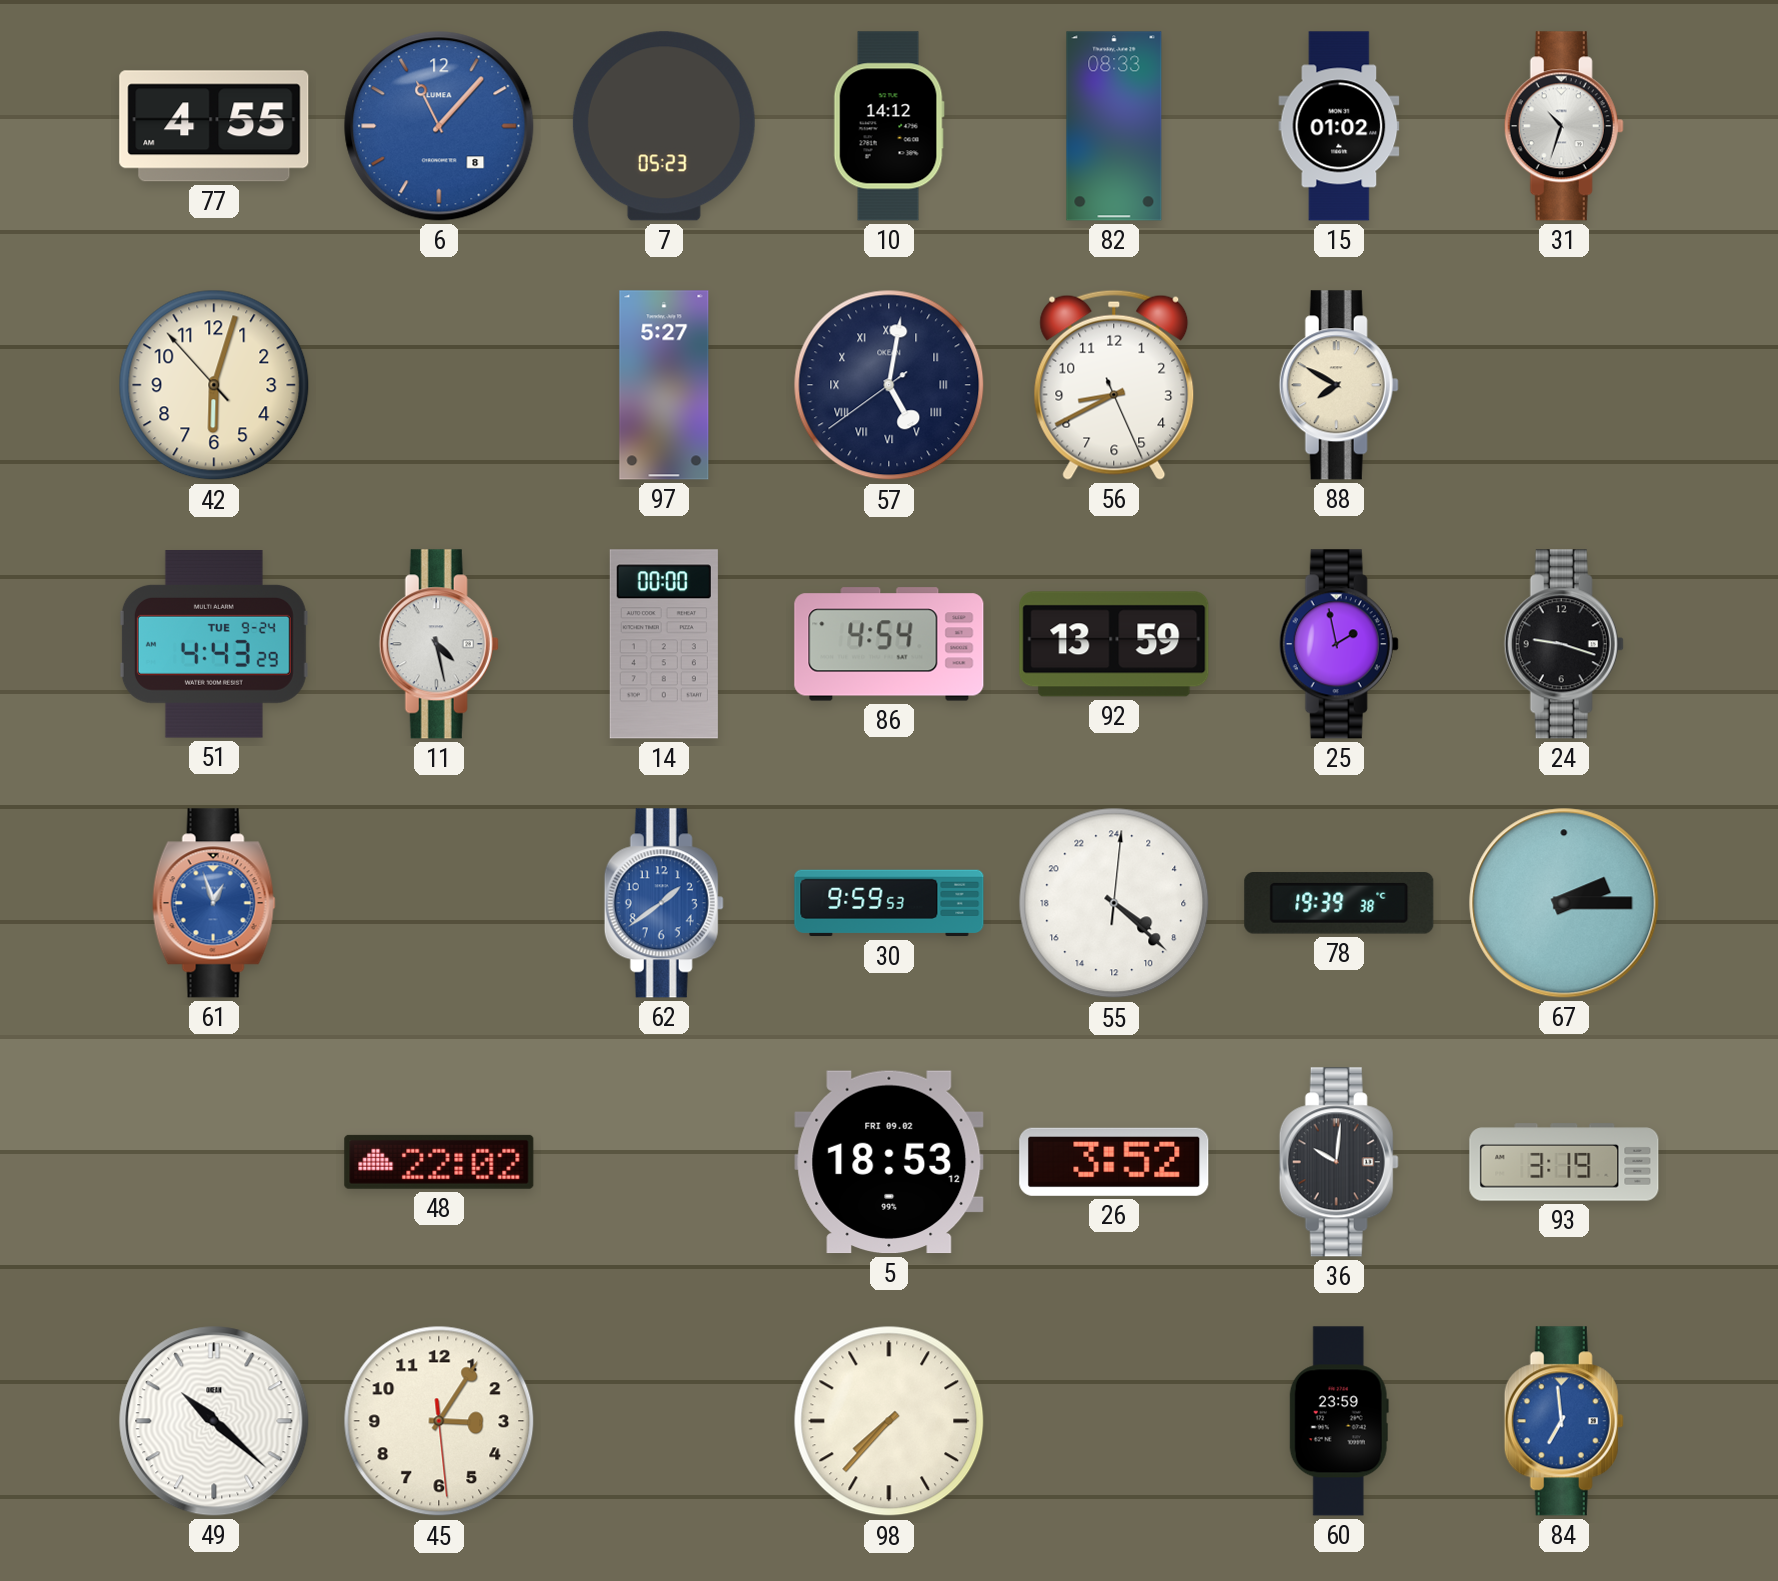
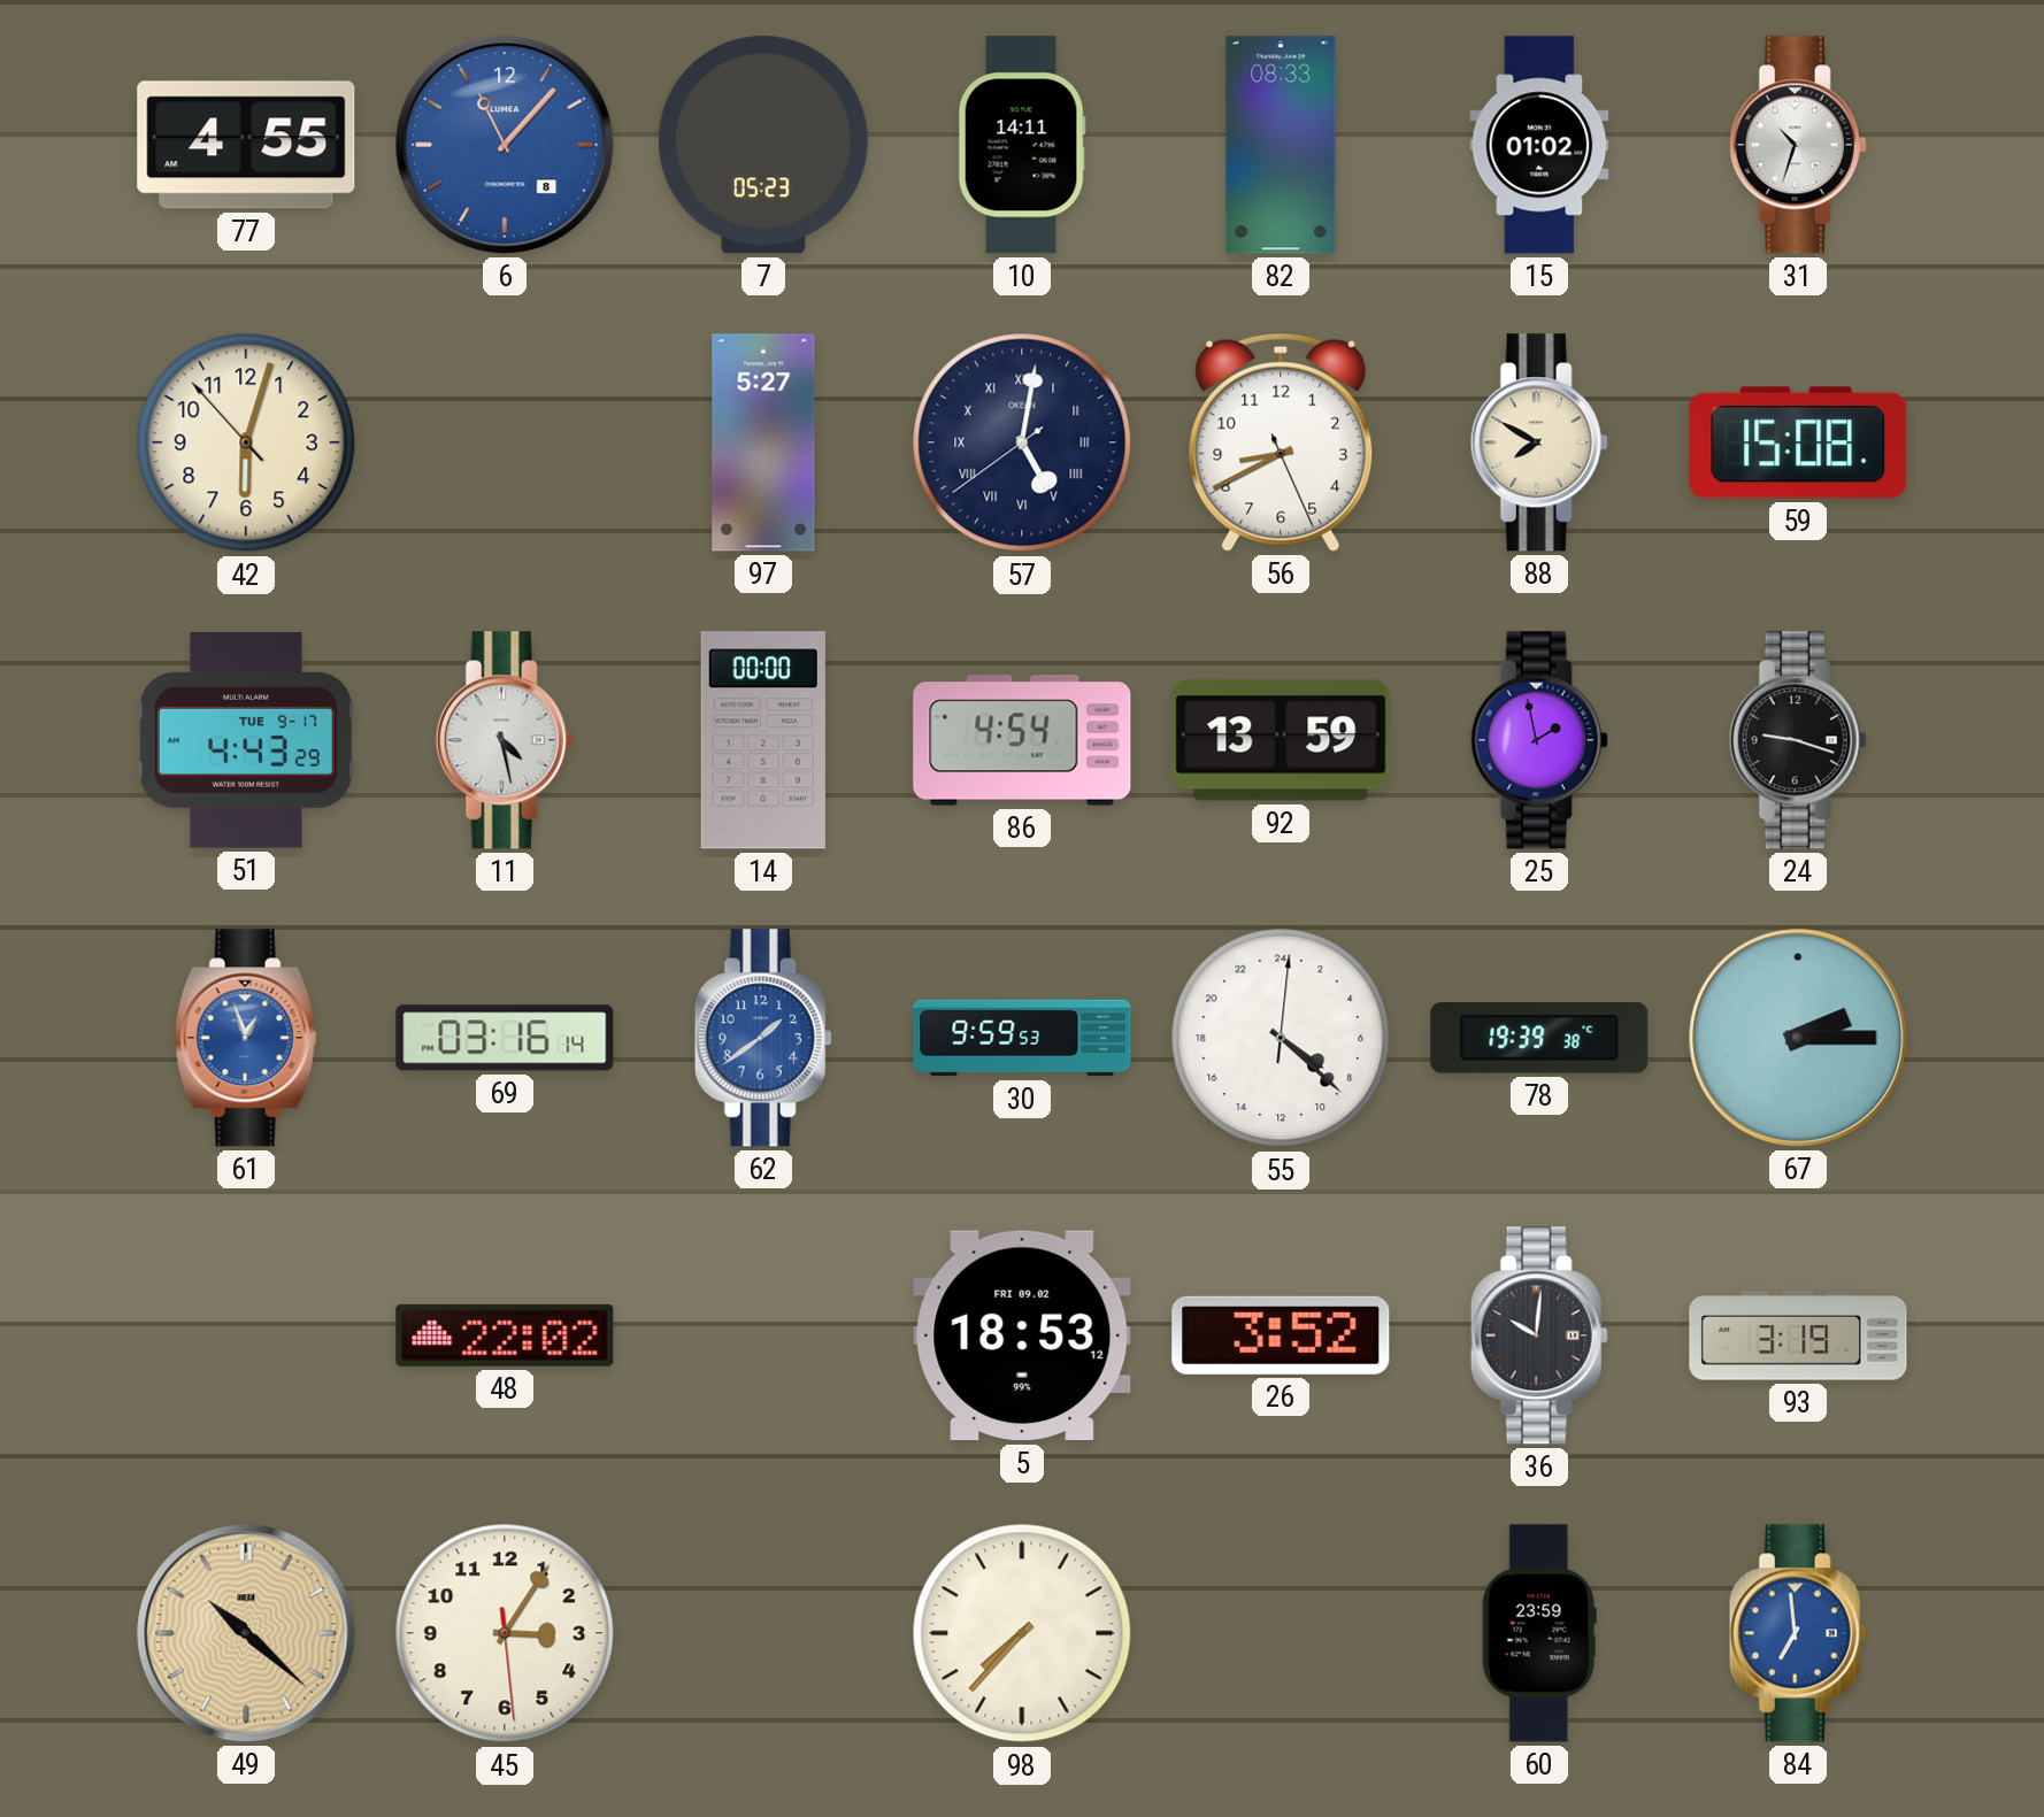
10: 14:12 -> 14:11
59: none -> 15:08
51 date: TUE 9-24 -> TUE 9-17
69: none -> 03:16
49 dial: white -> champagne
